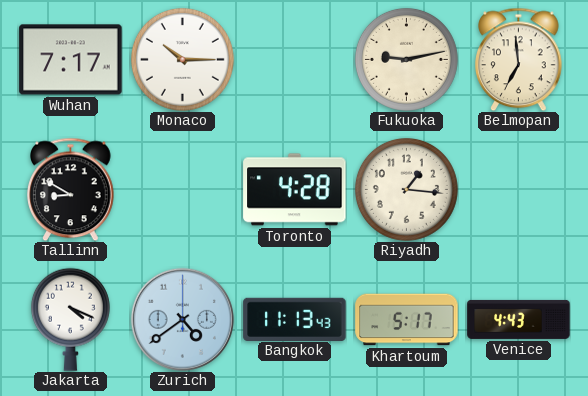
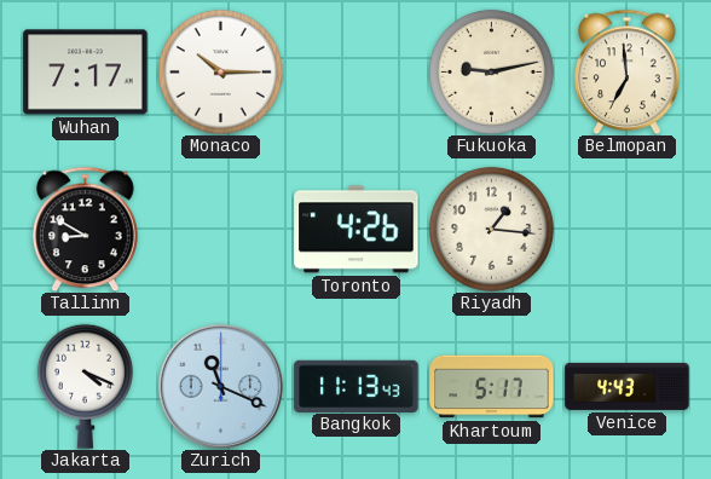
Toronto: 4:28 -> 4:26
Zurich: 4:39 -> 11:19
